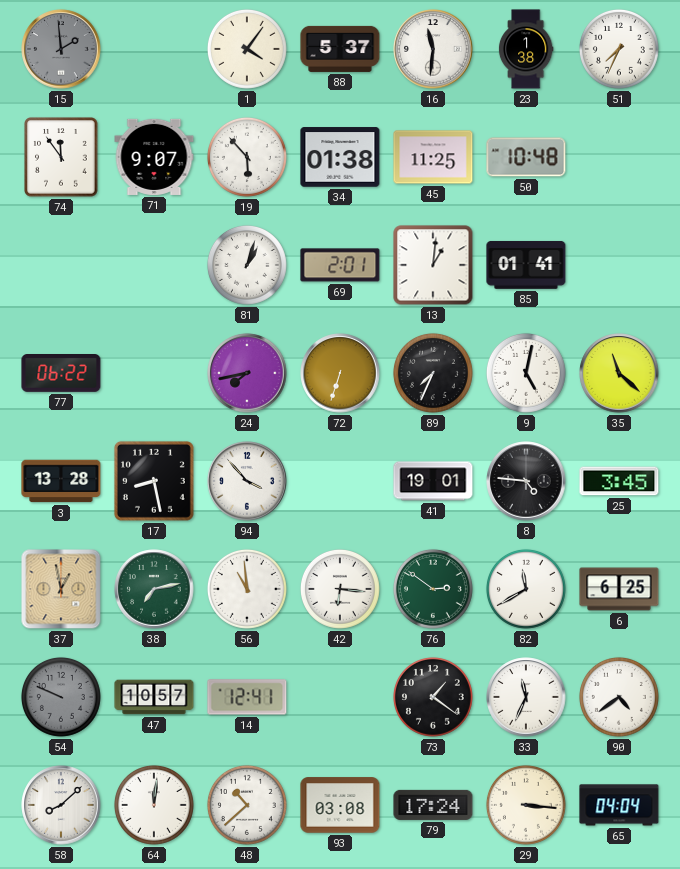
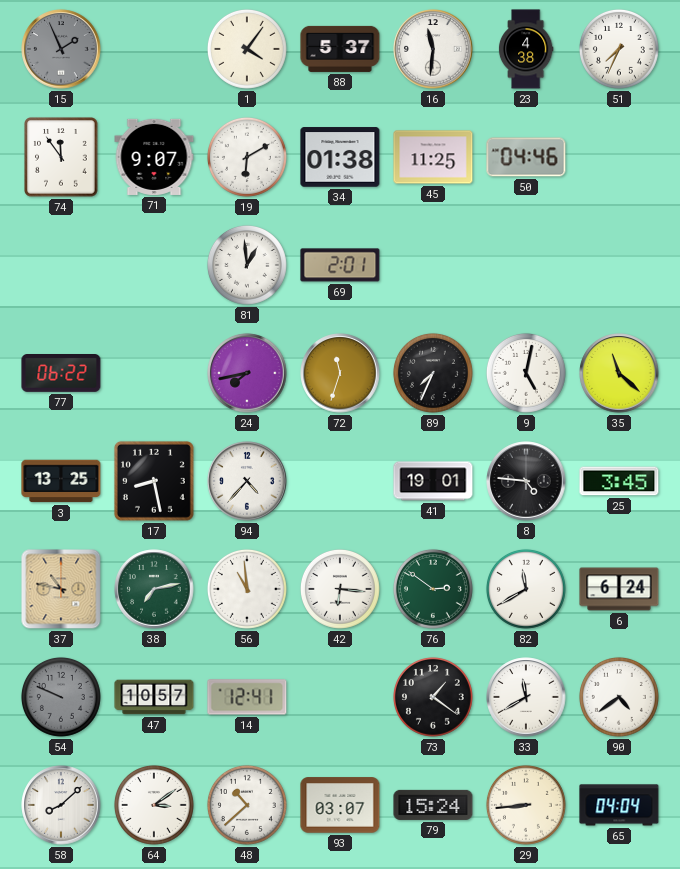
15: 1:59 -> 1:56
23: 1:38 -> 4:38
19: 5:53 -> 6:10
50: 10:48 -> 04:46
81: 1:03 -> 12:59
13: 1:01 -> none
85: 01:41 -> none
72: 6:33 -> 11:33
3: 13:28 -> 13:25
94: 3:53 -> 4:37
37: 12:58 -> 10:47
6: 6:25 -> 6:24
33: 11:34 -> 11:40
64: 12:01 -> 3:09
93: 03:08 -> 03:07
79: 17:24 -> 15:24
29: 3:16 -> 8:44
